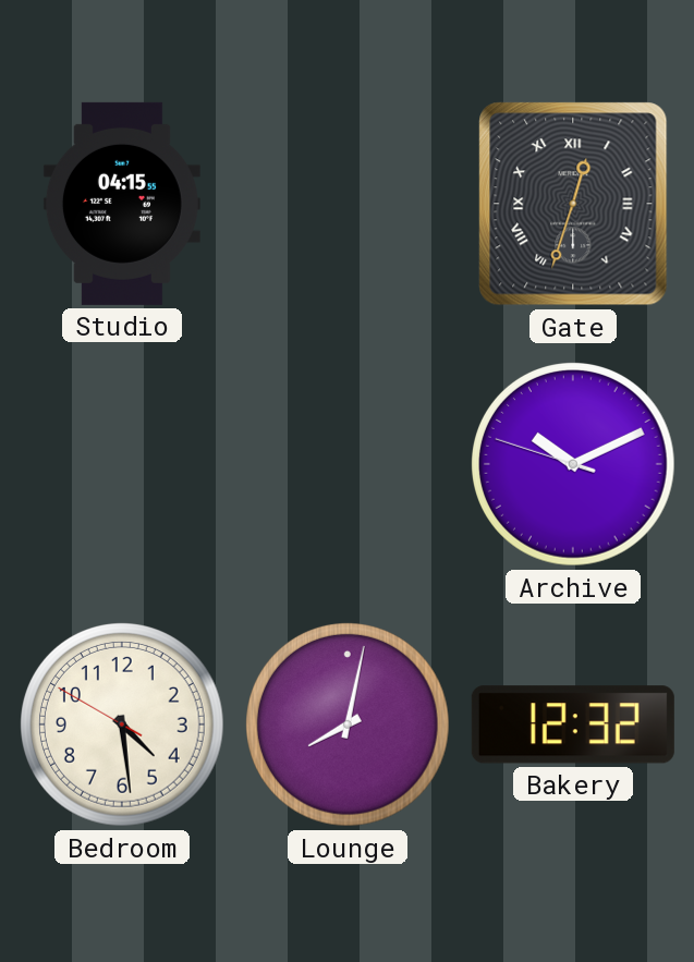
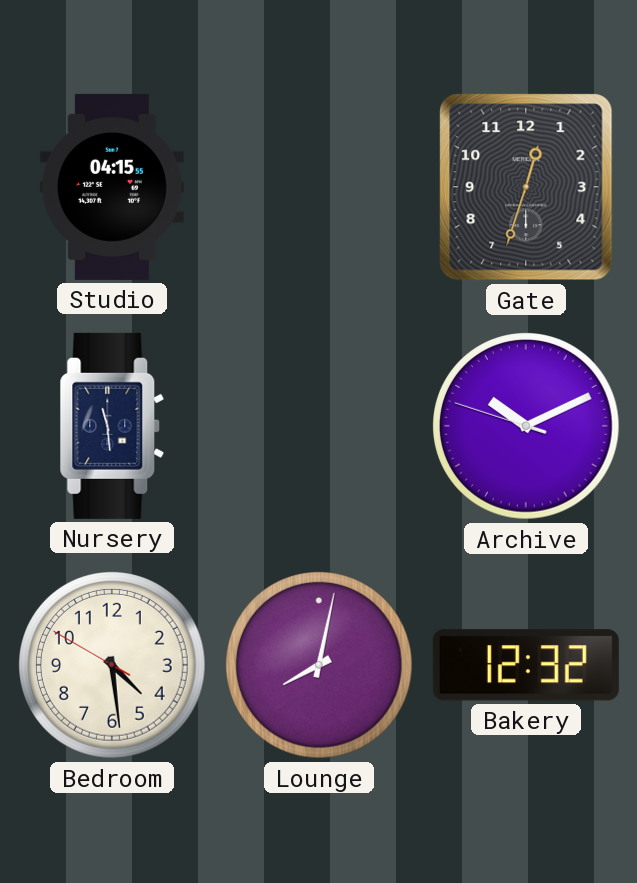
Gate numerals: Roman -> Arabic
Nursery: none -> 11:29
